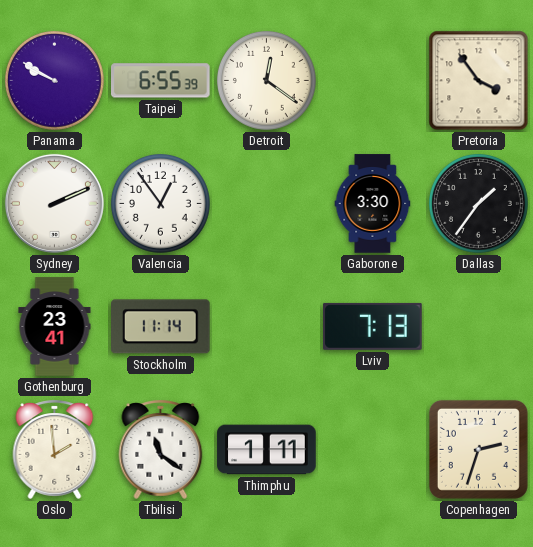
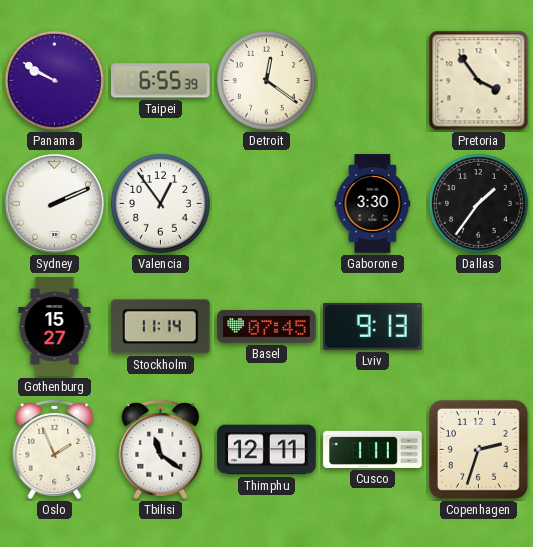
Gothenburg: 23:41 -> 15:27
Basel: none -> 07:45
Lviv: 7:13 -> 9:13
Oslo: 1:59 -> 1:56
Thimphu: 1:11 -> 12:11
Cusco: none -> 1:11
